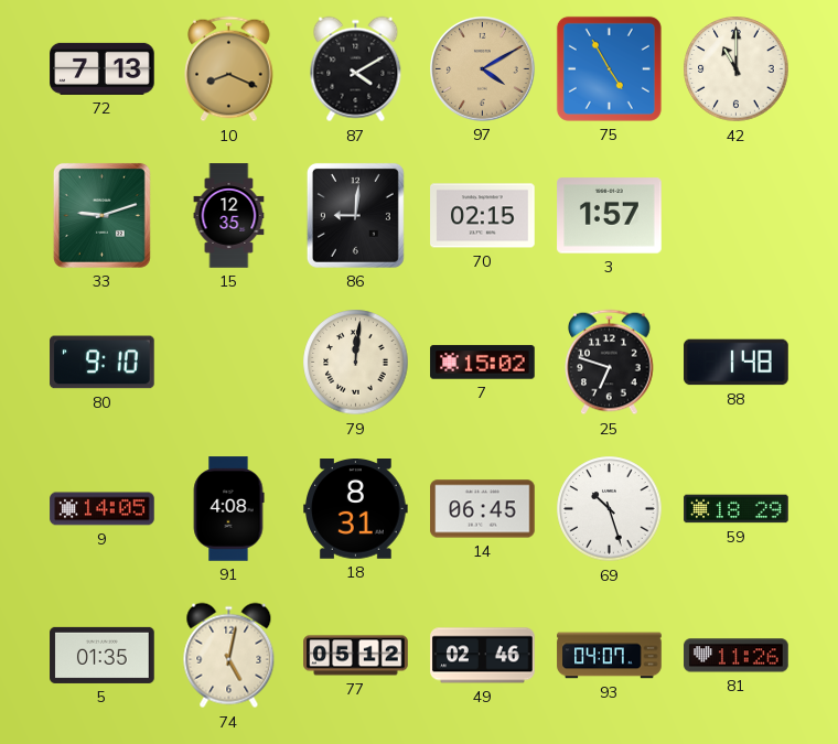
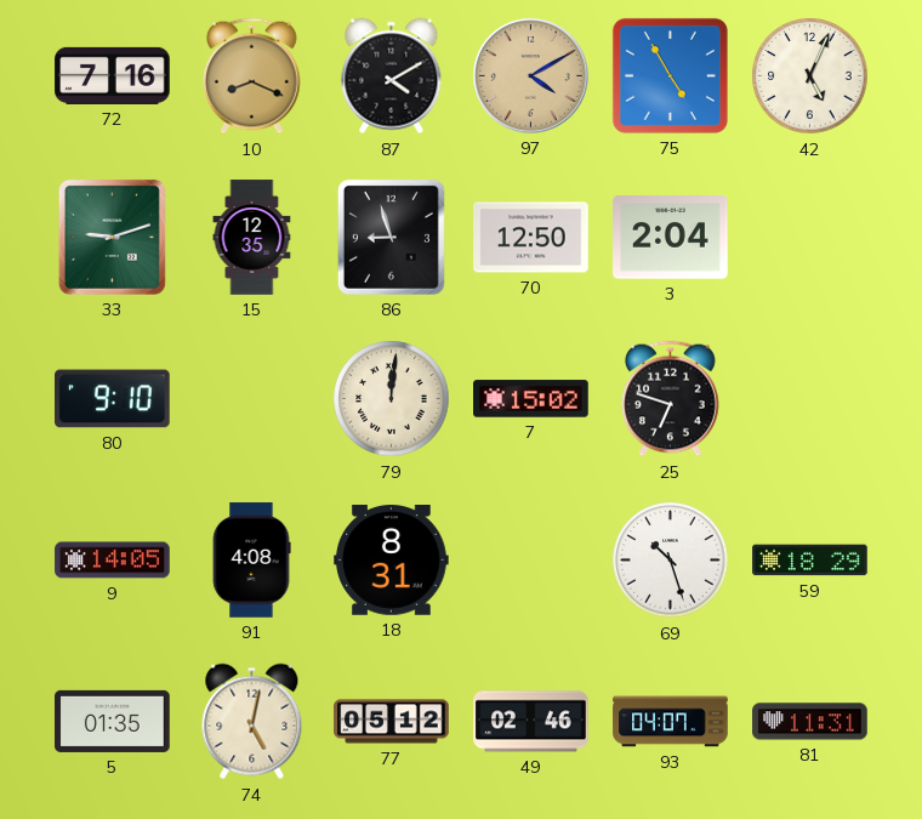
72: 7:13 -> 7:16
42: 11:00 -> 5:04
86: 9:01 -> 8:57
70: 02:15 -> 12:50
3: 1:57 -> 2:04
88: 1:48 -> none
14: 06:45 -> none
81: 11:26 -> 11:31
